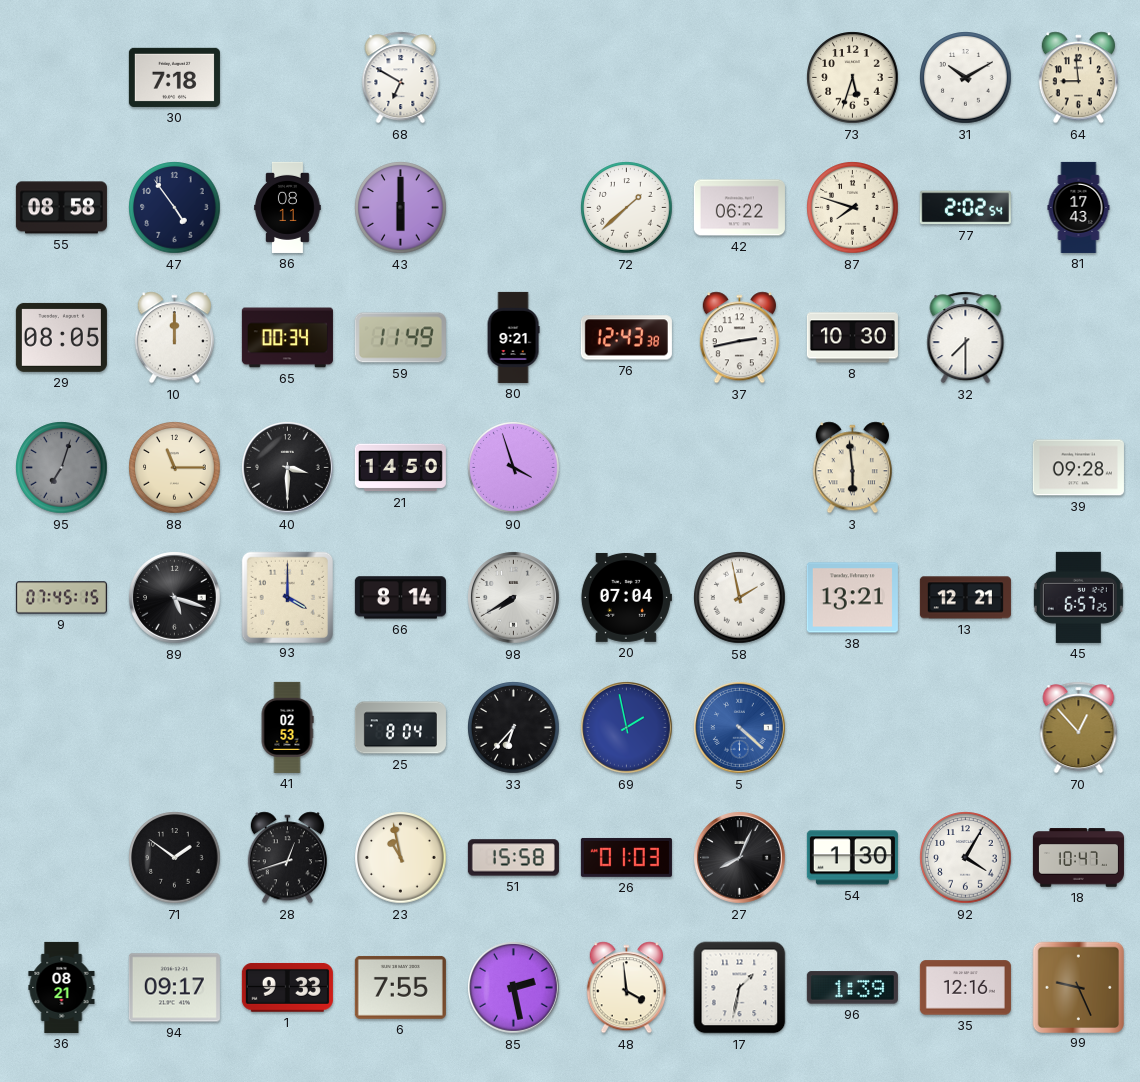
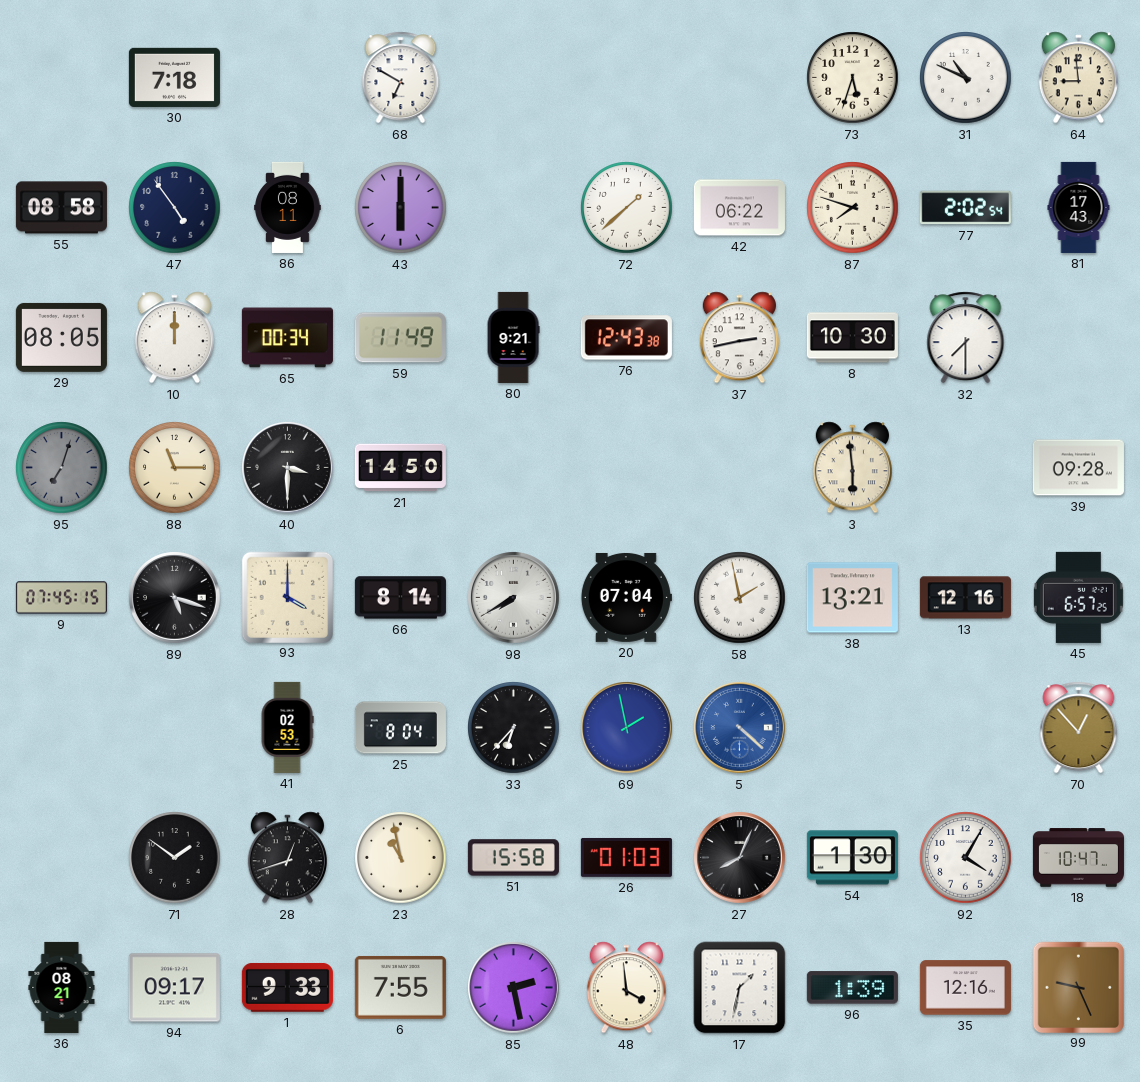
31: 10:10 -> 10:49
90: 3:57 -> none
13: 12:21 -> 12:16
